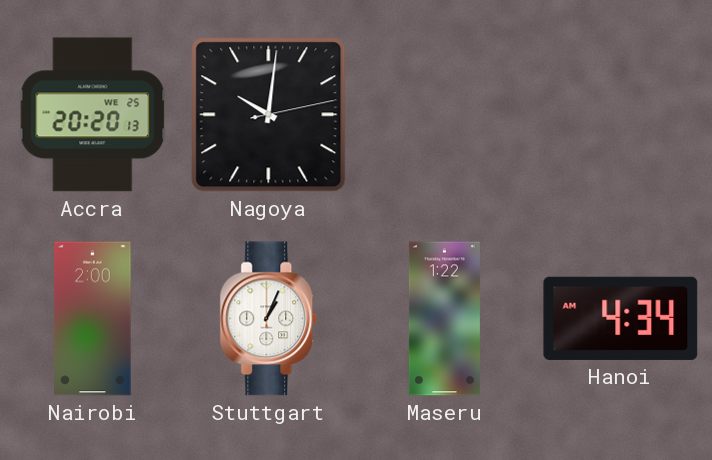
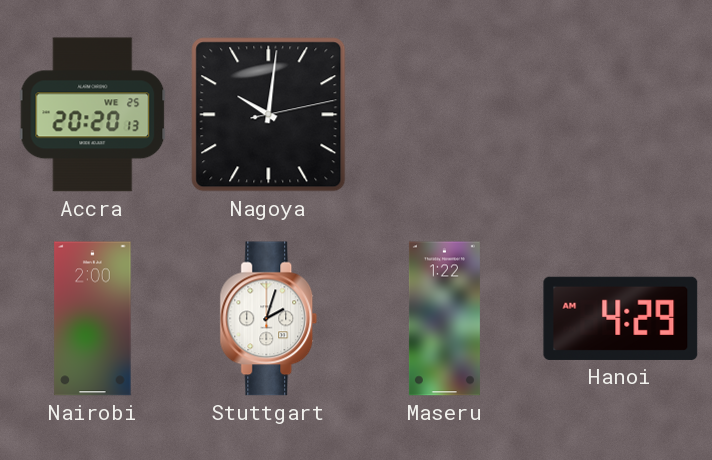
Stuttgart: 1:04 -> 2:03
Hanoi: 4:34 -> 4:29
